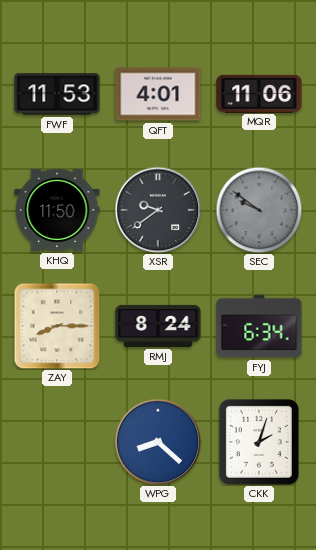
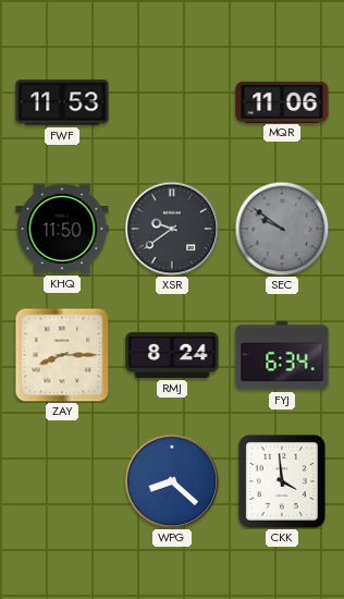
QFT: 4:01 -> none
CKK: 2:03 -> 3:59
